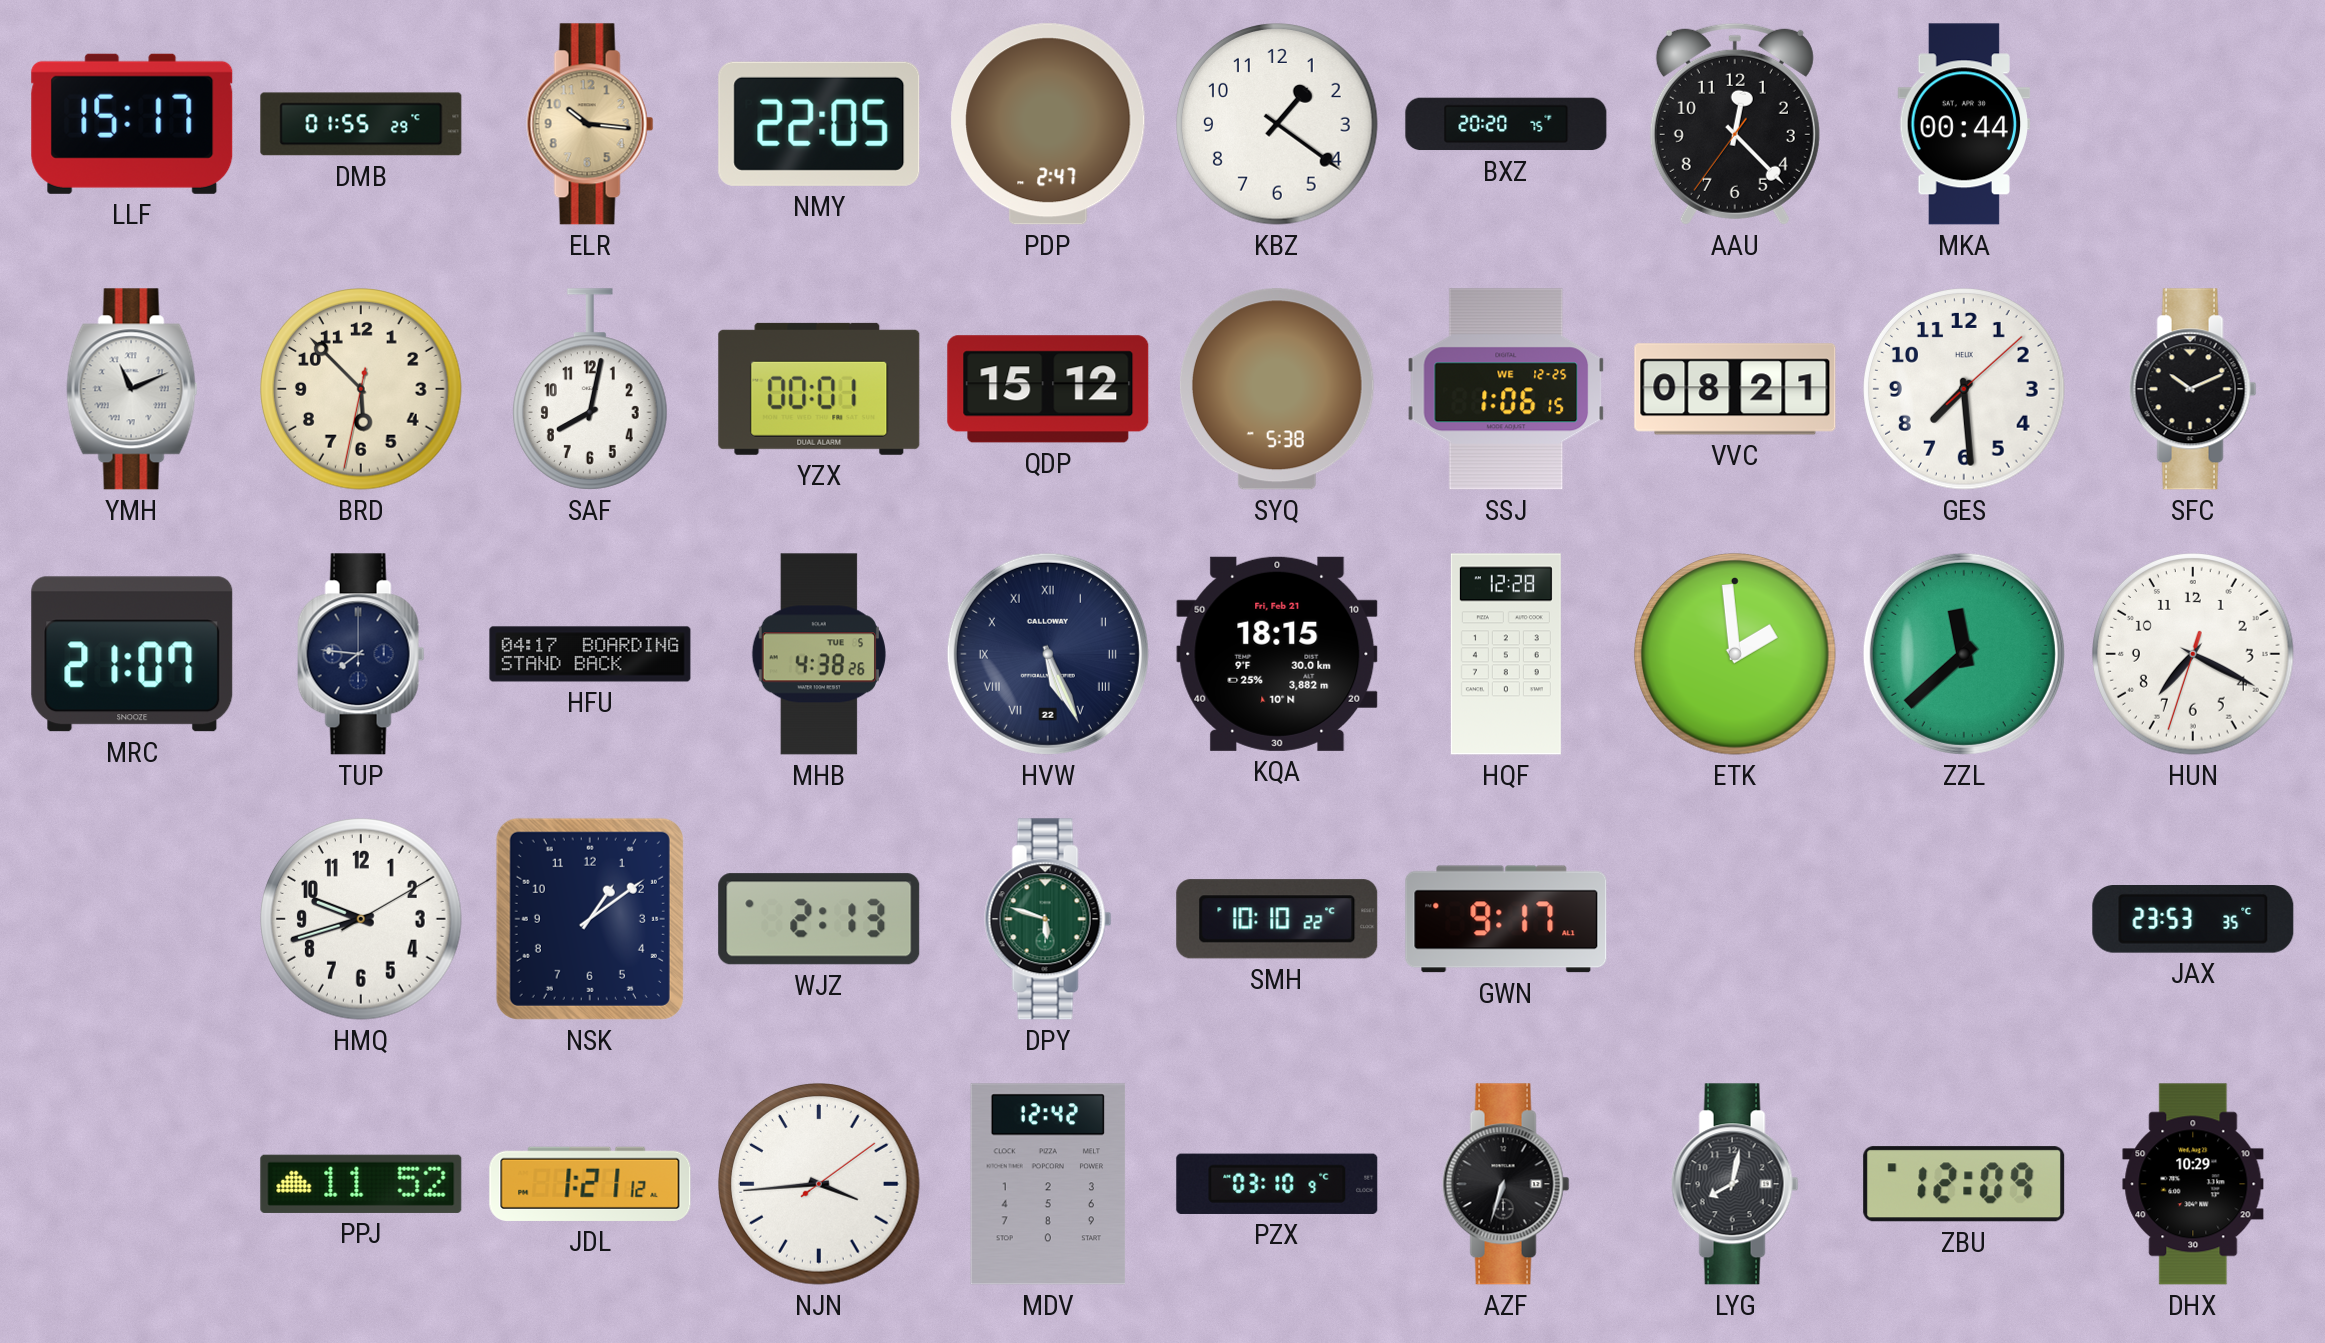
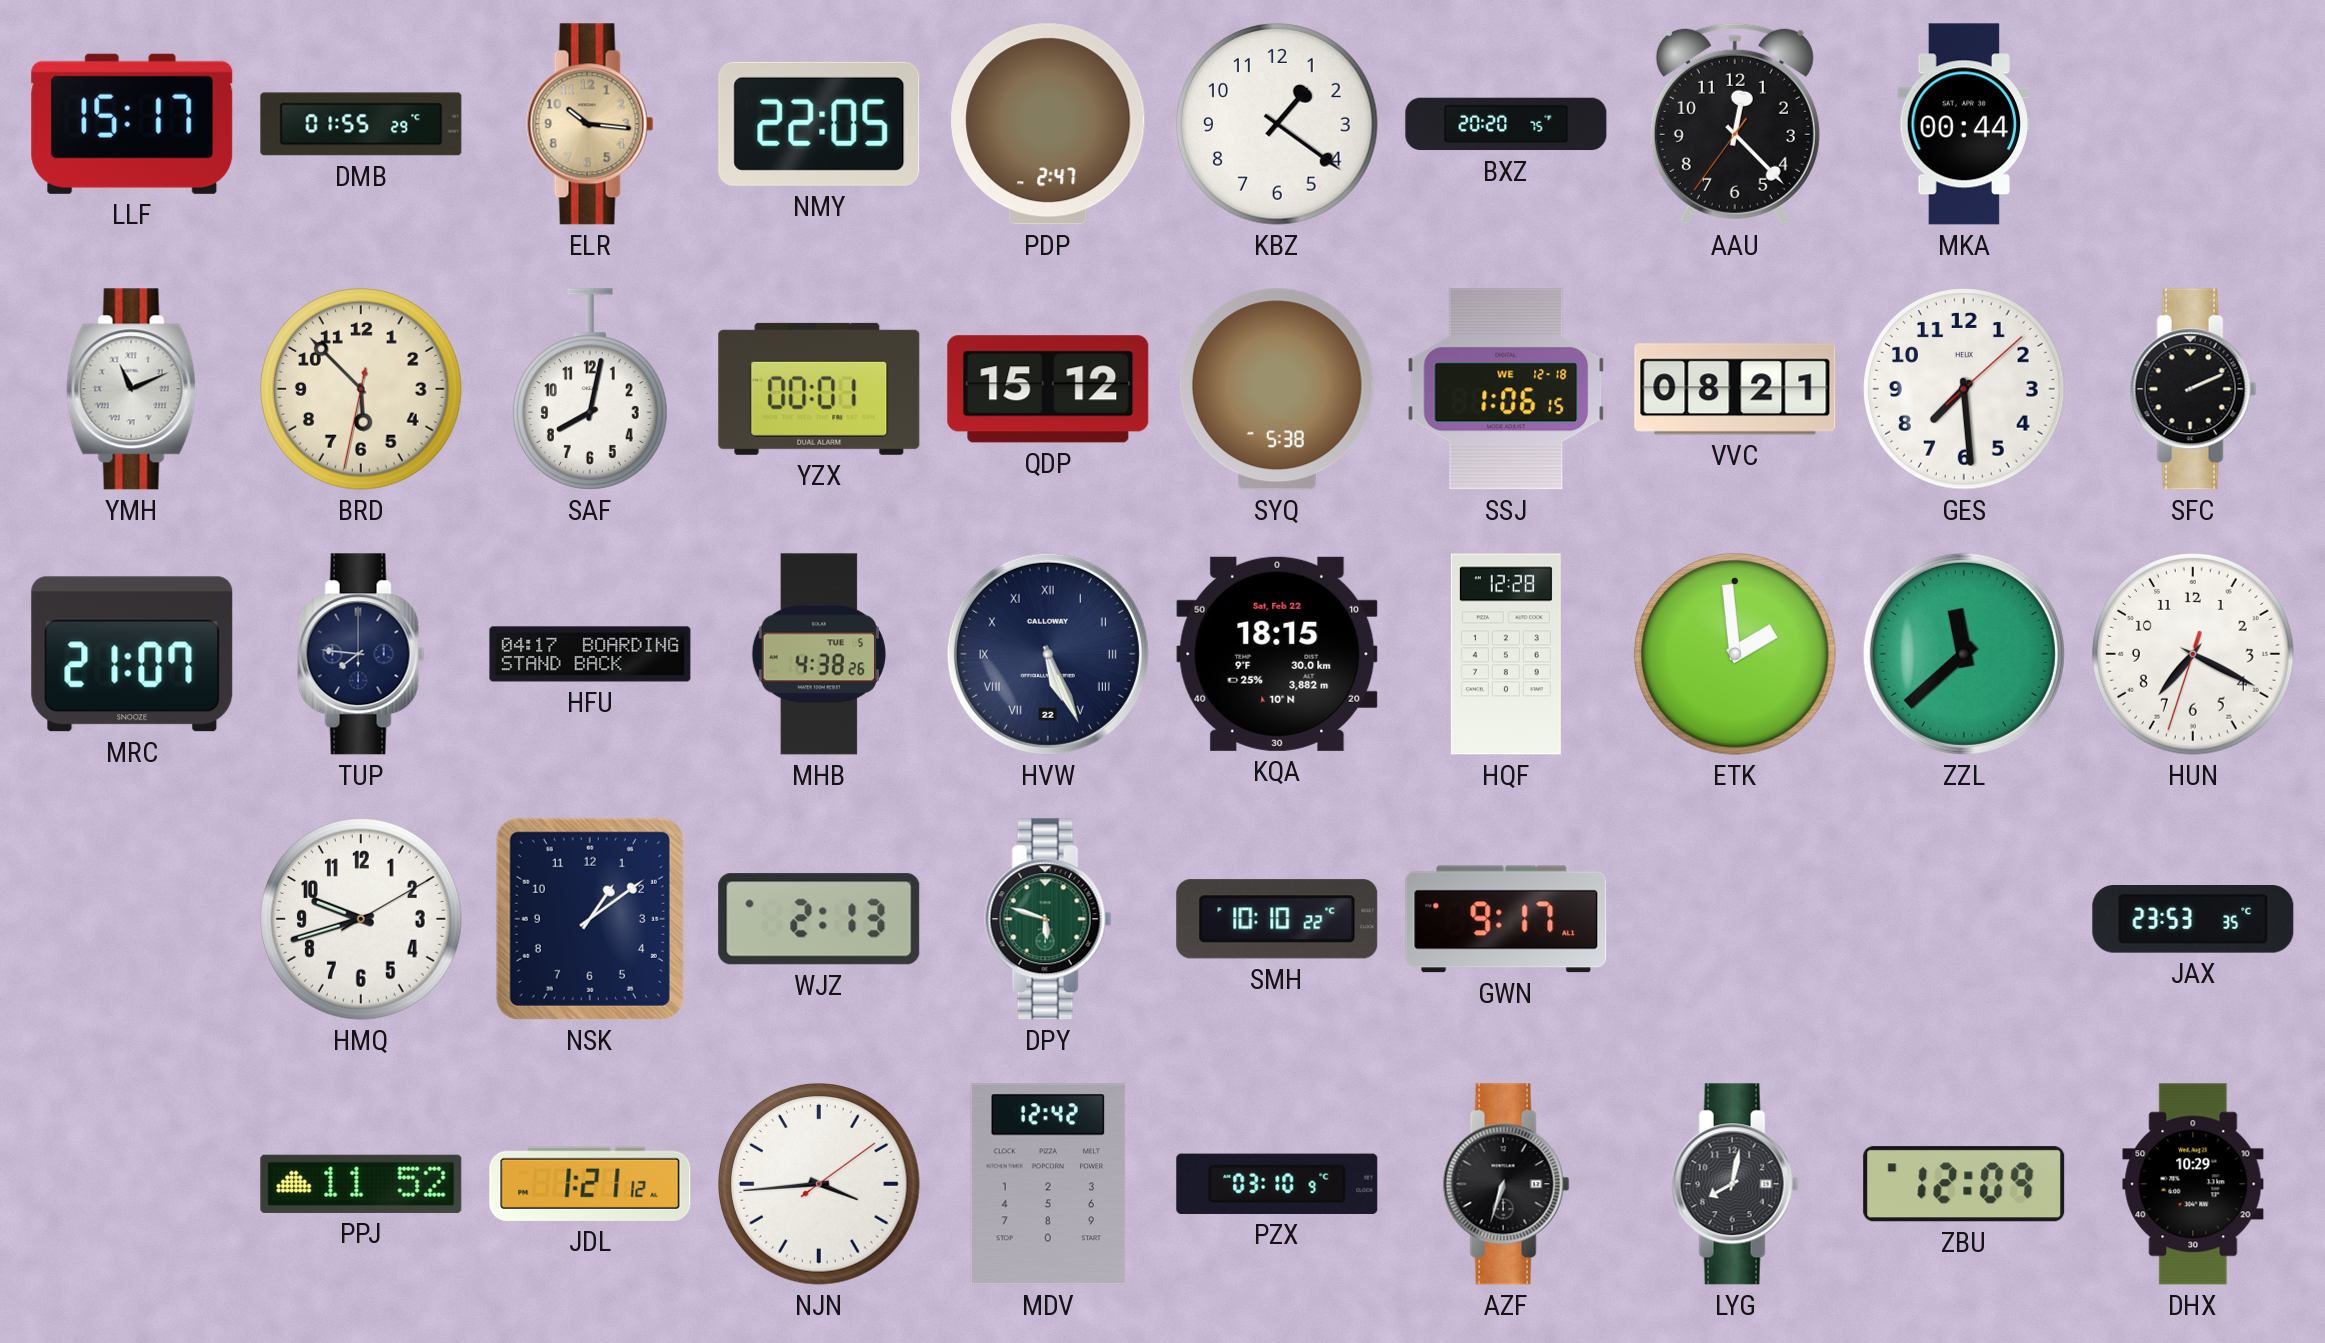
SSJ date: WE 12-25 -> WE 12-18
SFC: 10:11 -> 2:11
KQA date: Fri, Feb 21 -> Sat, Feb 22
